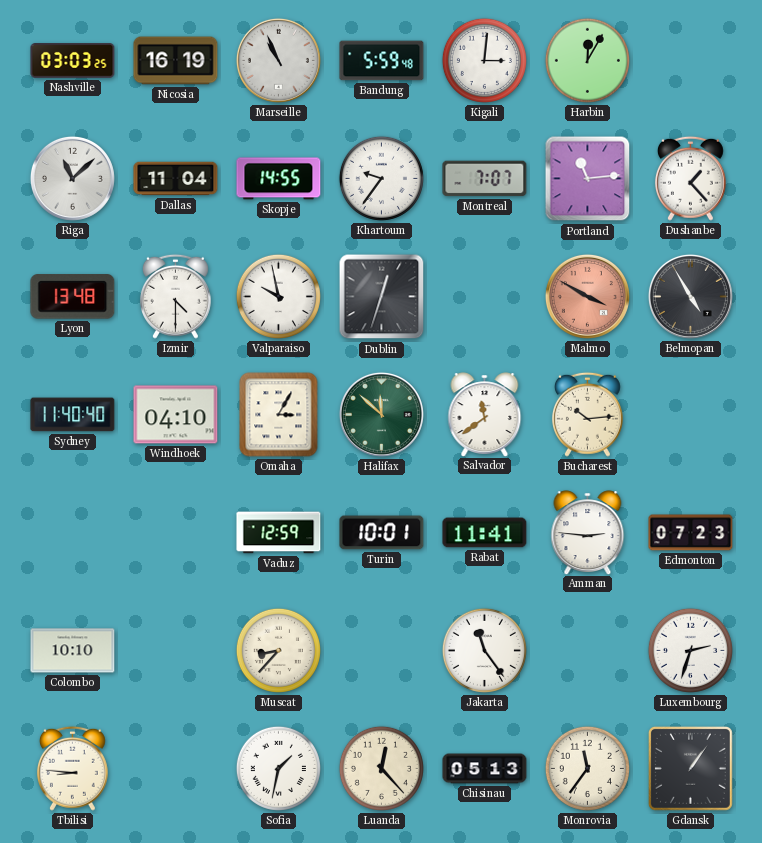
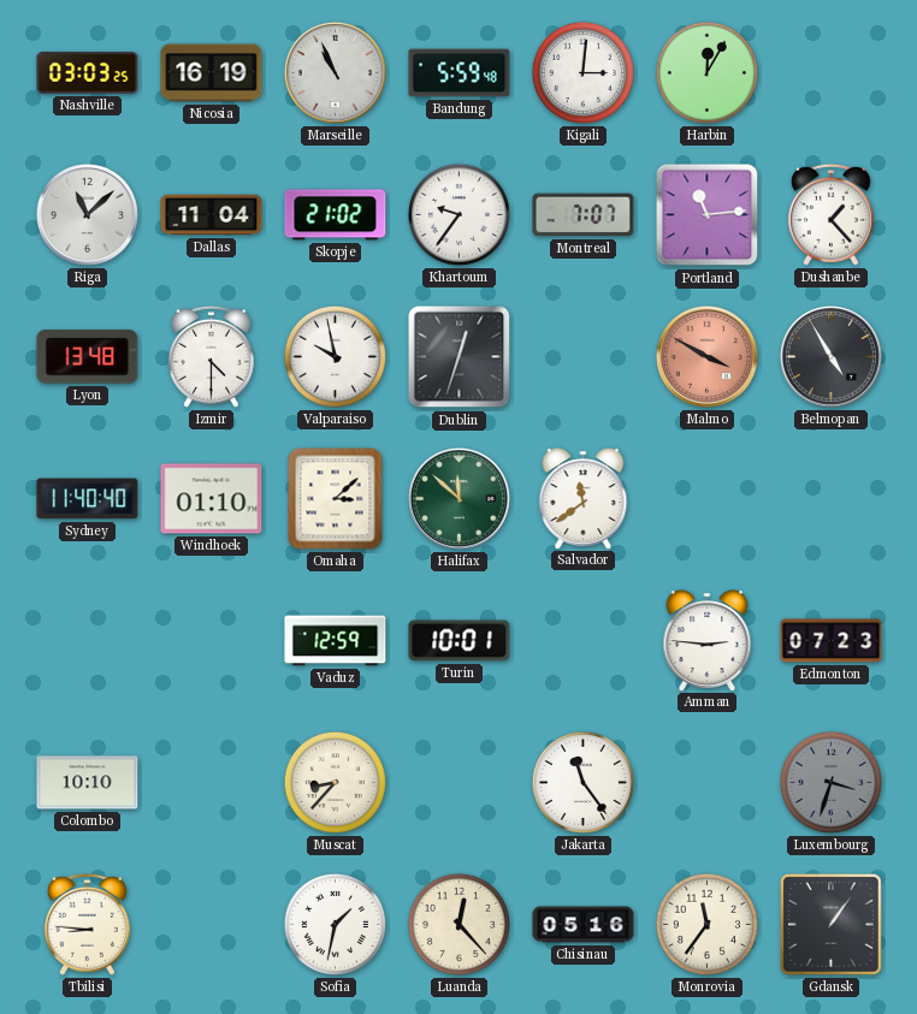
Skopje: 14:55 -> 21:02
Windhoek: 04:10 -> 01:10
Omaha: 3:05 -> 3:08
Bucharest: 10:14 -> none
Rabat: 11:41 -> none
Luxembourg: 2:33 -> 3:33
Luxembourg dial: white -> grey
Chisinau: 05:13 -> 05:16
